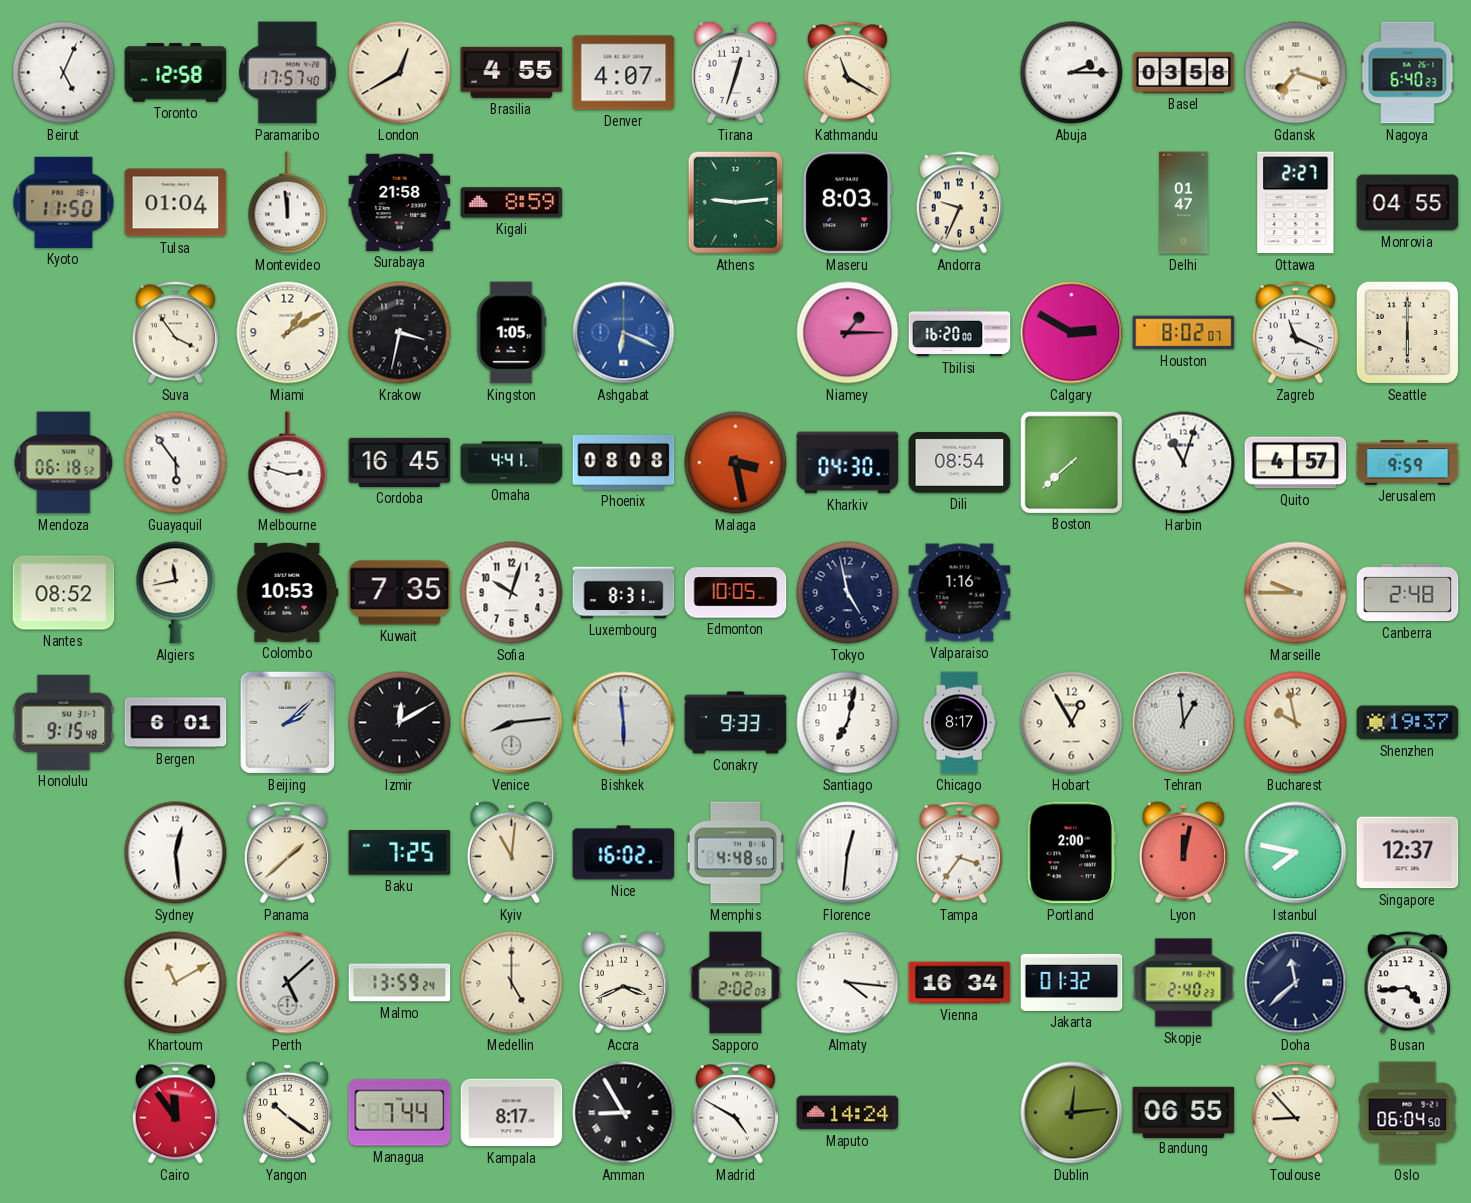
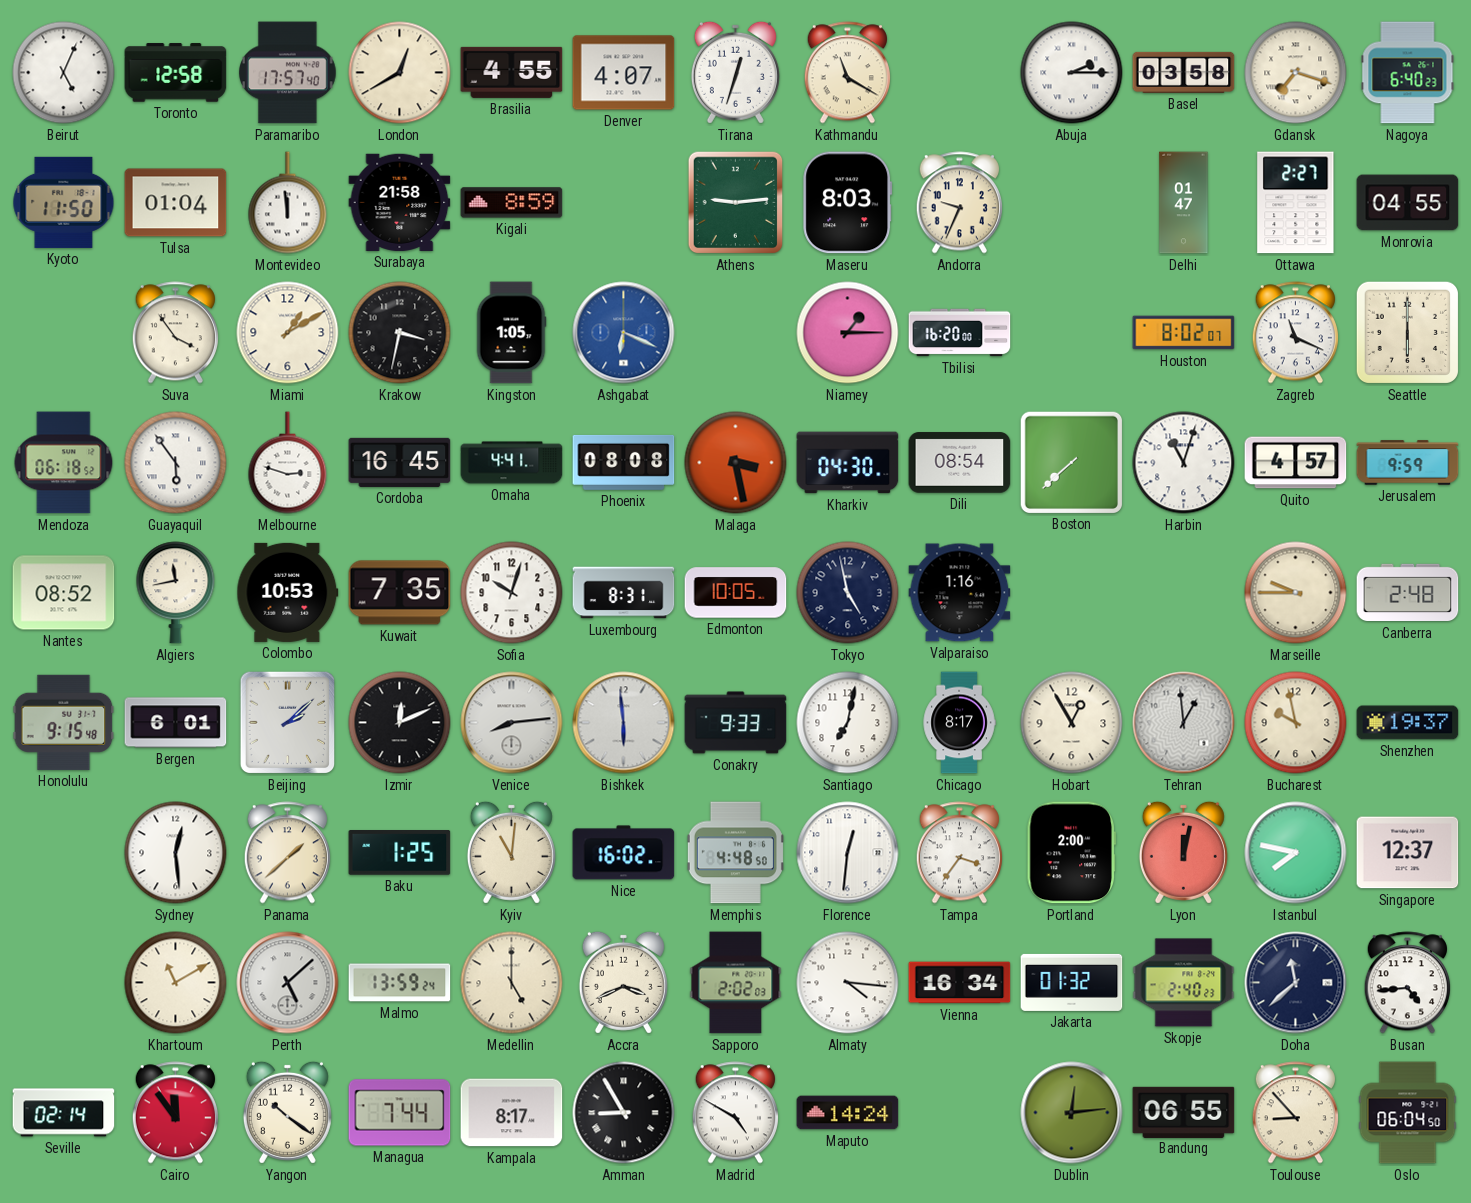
Calgary: 2:50 -> none
Izmir: 12:10 -> 12:11
Baku: 7:25 -> 1:25
Seville: none -> 02:14
